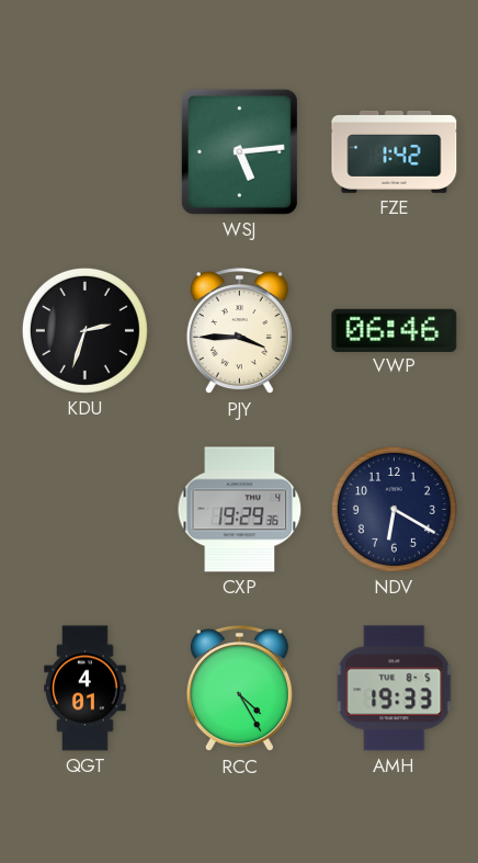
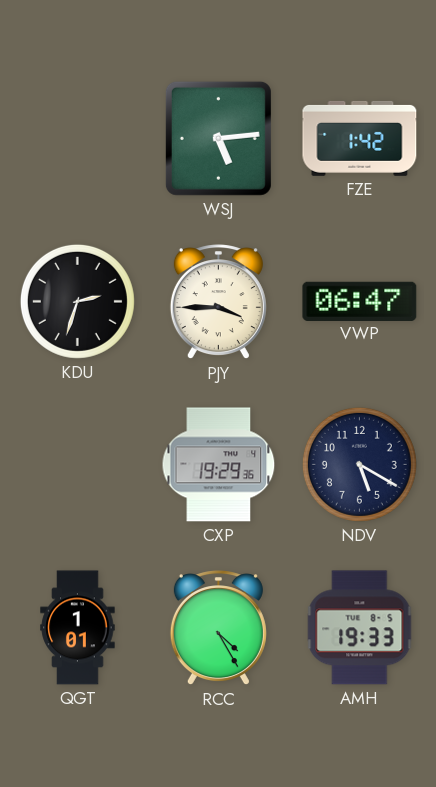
VWP: 06:46 -> 06:47
NDV: 6:20 -> 5:20
QGT: 4:01 -> 1:01
